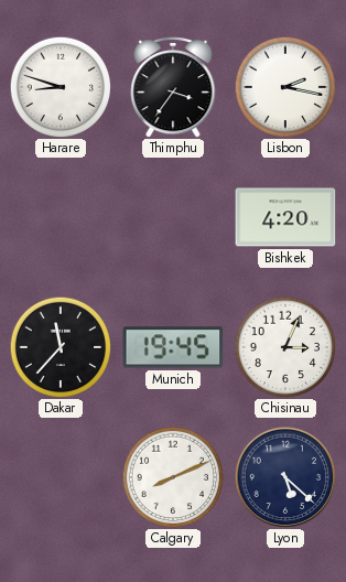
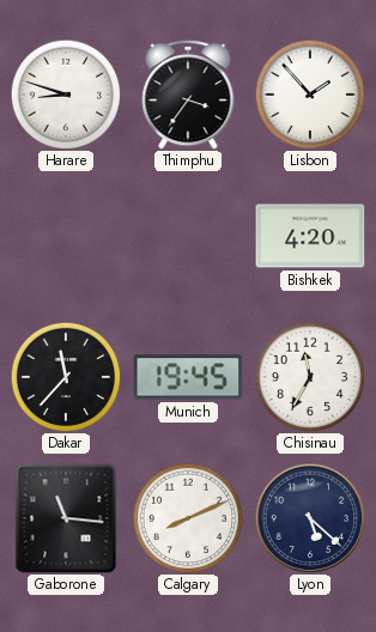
Lisbon: 2:17 -> 1:53
Chisinau: 3:04 -> 11:35
Gaborone: none -> 11:16
